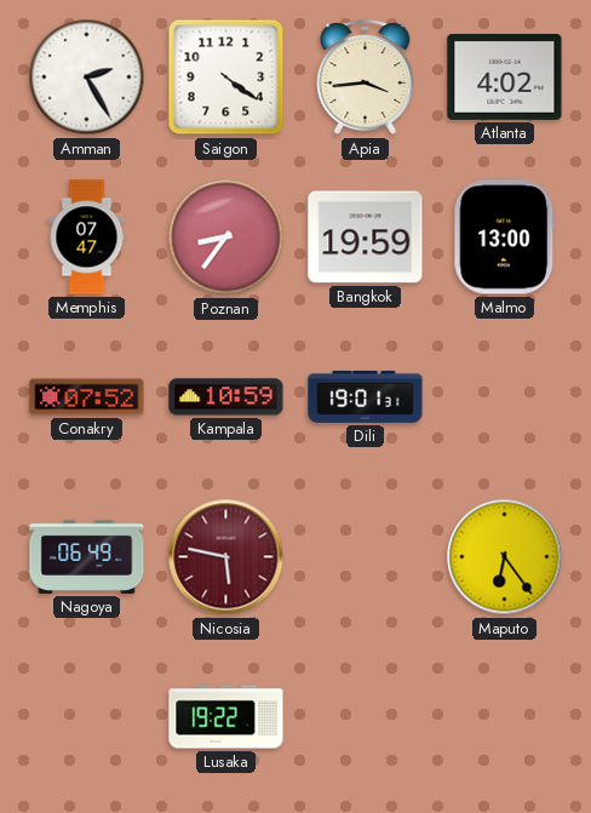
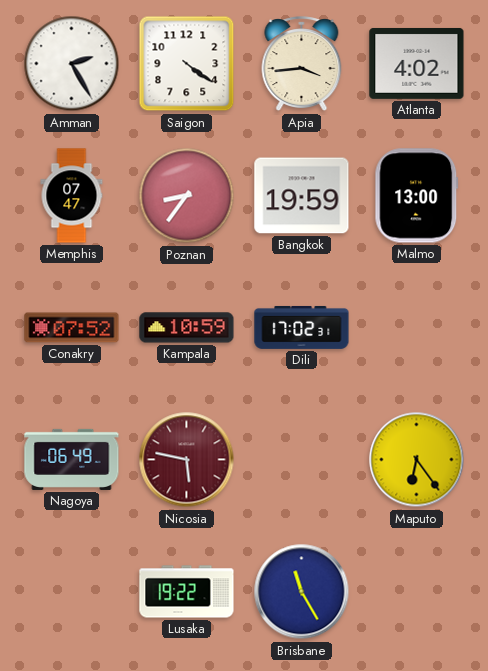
Dili: 19:01 -> 17:02
Brisbane: none -> 11:25
